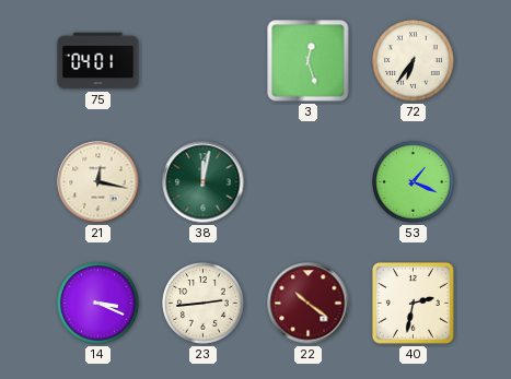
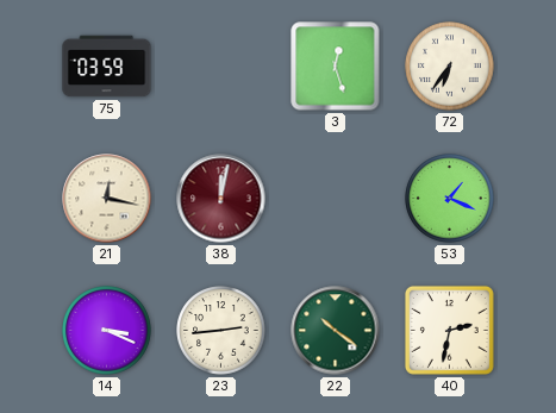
75: 04:01 -> 03:59
38 dial: green -> burgundy
22 dial: burgundy -> green
